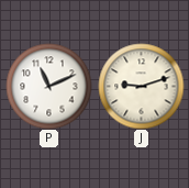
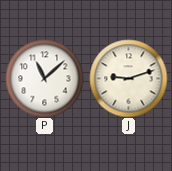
P: 11:11 -> 11:08
